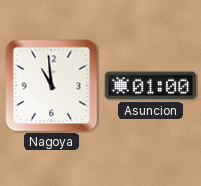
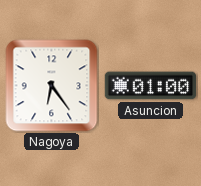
Nagoya: 10:59 -> 6:24
